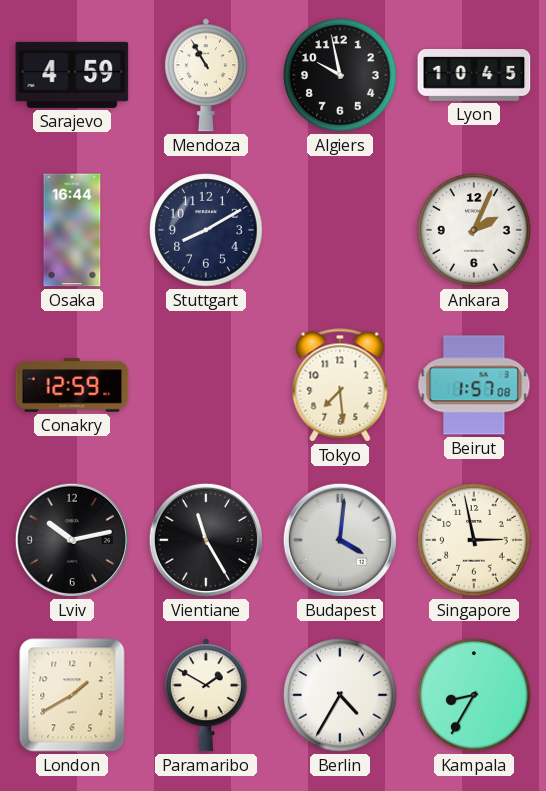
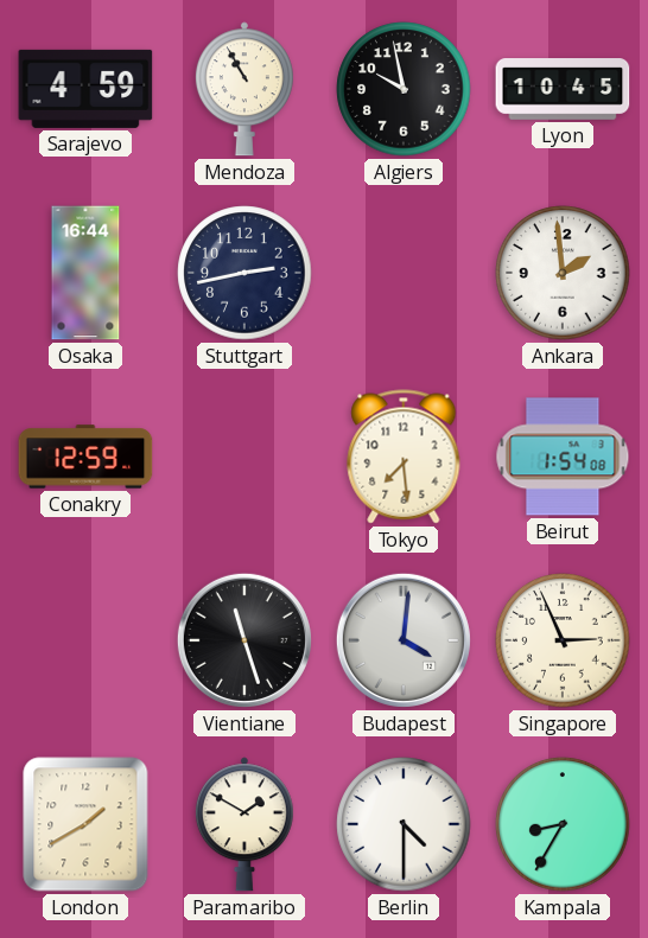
Stuttgart: 8:10 -> 2:43
Ankara: 2:04 -> 1:59
Beirut: 1:57 -> 1:54
Lviv: 10:13 -> none
Vientiane: 11:25 -> 11:27
Singapore: 2:58 -> 2:56
Berlin: 4:35 -> 4:30
